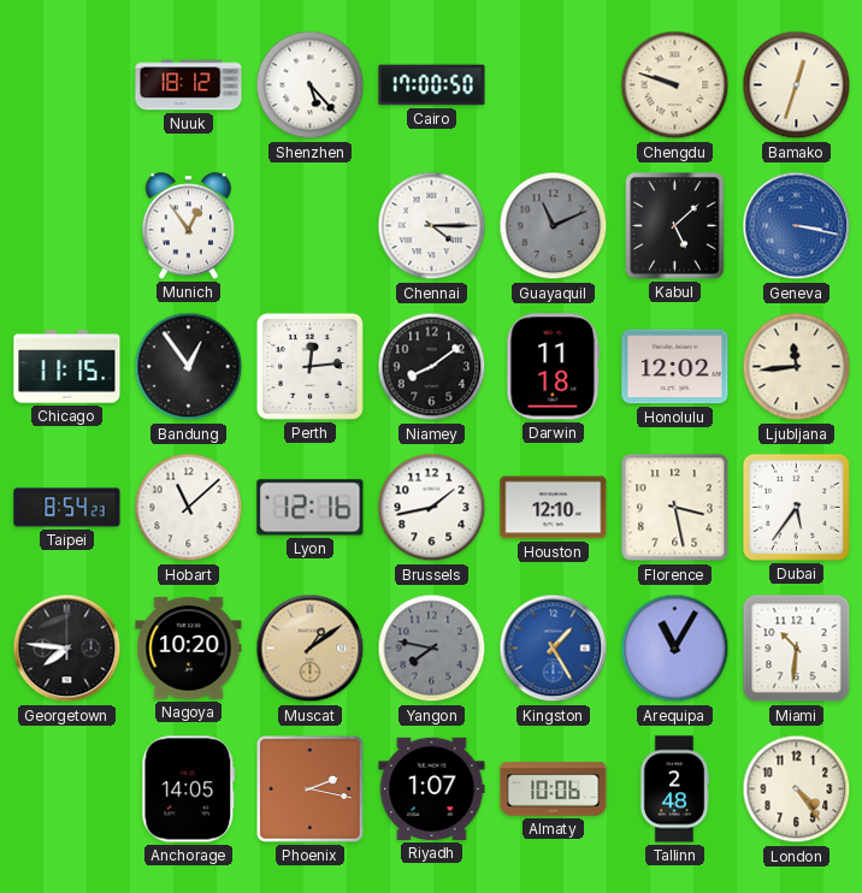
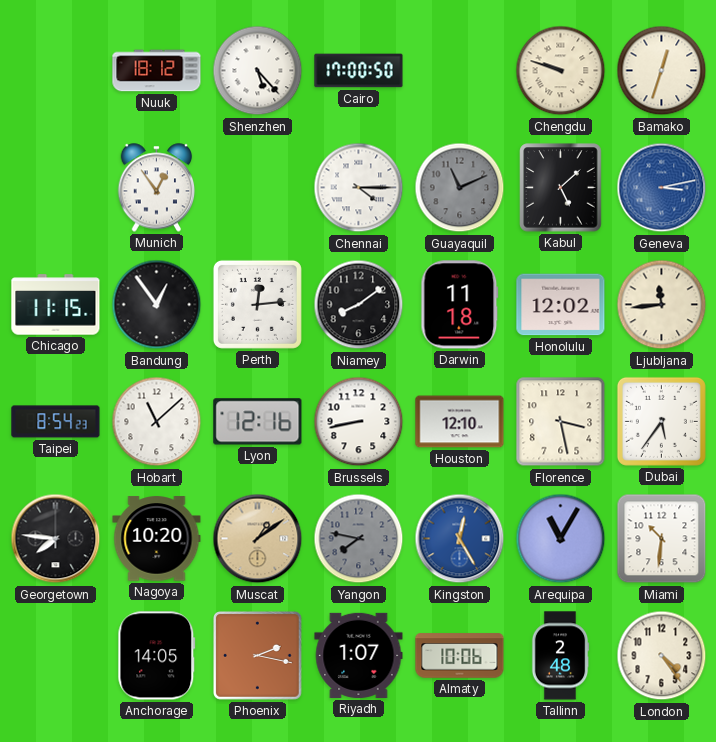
Geneva: 3:17 -> 3:13
Brussels: 1:43 -> 8:43
Kingston: 1:25 -> 12:25
